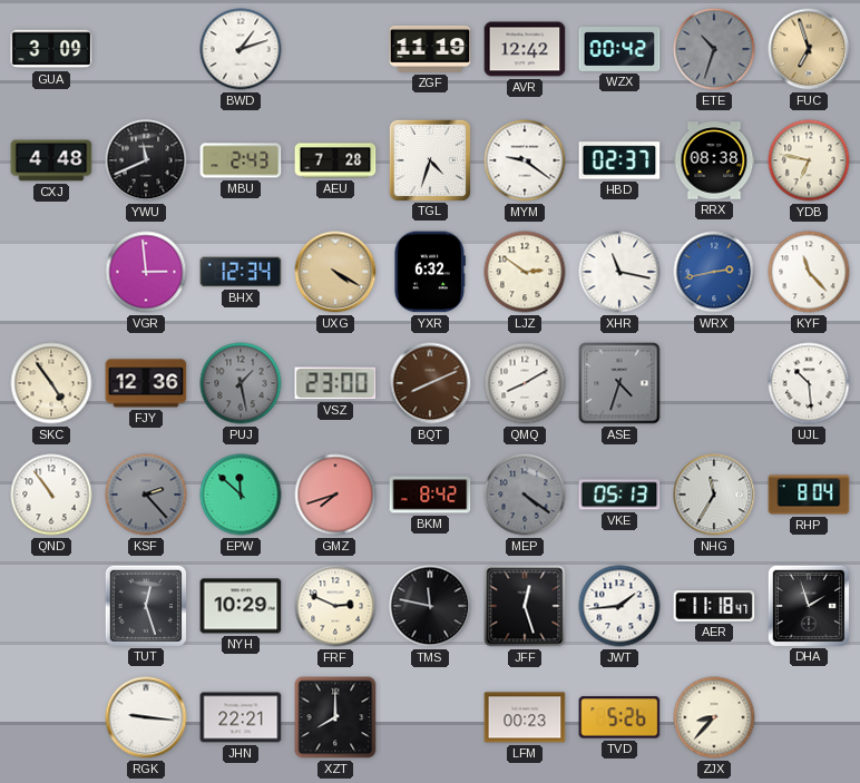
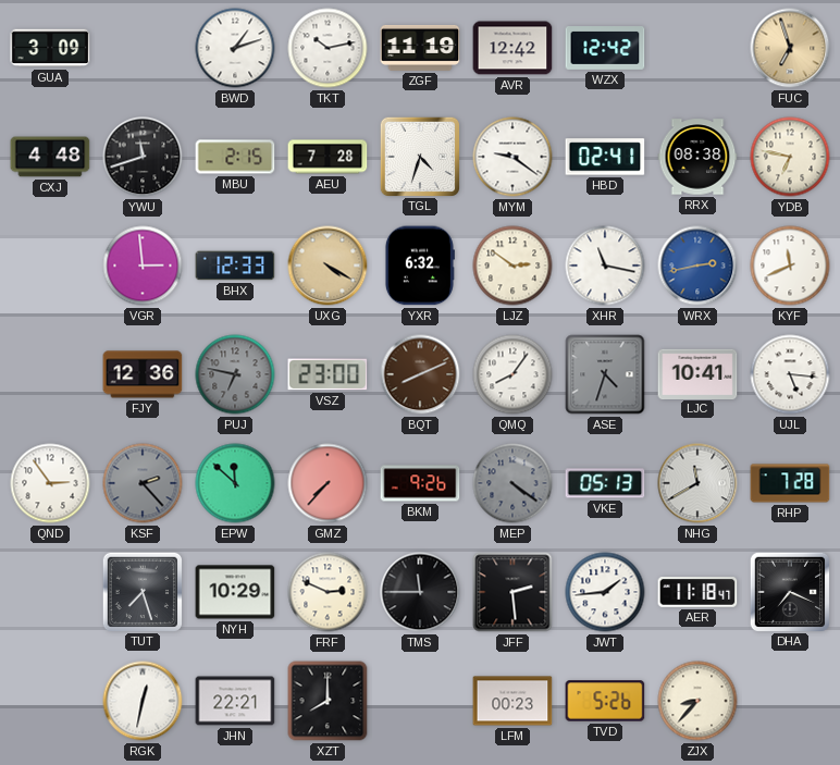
TKT: none -> 10:13
WZX: 00:42 -> 12:42
ETE: 10:33 -> none
YWU: 11:41 -> 11:42
MBU: 2:43 -> 2:15
HBD: 02:37 -> 02:41
BHX: 12:34 -> 12:33
KYF: 11:23 -> 11:41
SKC: 4:54 -> none
PUJ: 1:28 -> 6:47
QMQ: 8:10 -> 8:06
LJC: none -> 10:41
UJL: 10:29 -> 5:16
QND: 10:54 -> 2:54
GMZ: 7:42 -> 7:37
BKM: 8:42 -> 9:26
NHG: 11:35 -> 11:40
RHP: 8:04 -> 7:28
TUT: 12:27 -> 7:27
TMS: 11:47 -> 11:45
JFF: 12:27 -> 2:29
DHA: 1:57 -> 7:19
RGK: 9:16 -> 12:32
